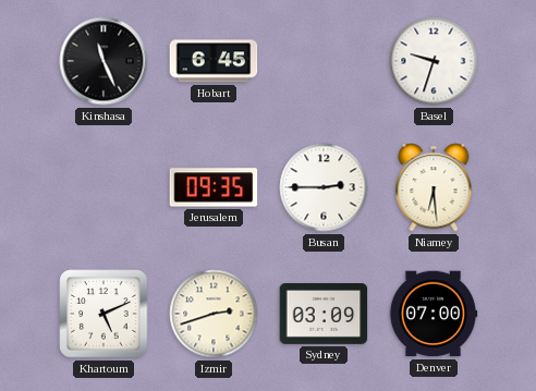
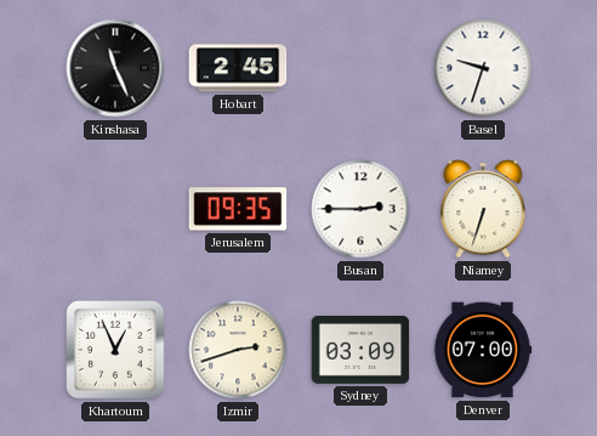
Hobart: 6:45 -> 2:45
Niamey: 6:29 -> 6:33
Khartoum: 5:11 -> 12:56
